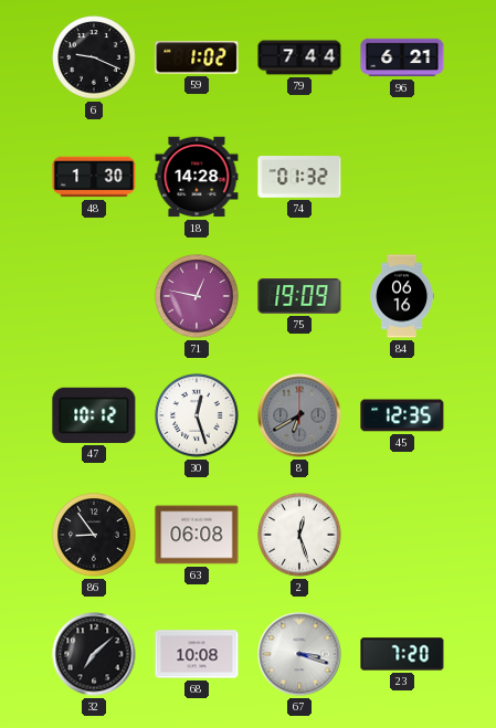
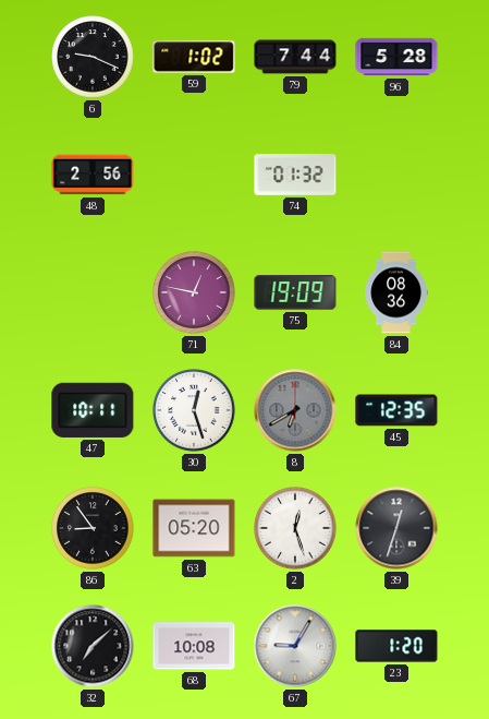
96: 6:21 -> 5:28
48: 1:30 -> 2:56
18: 14:28 -> none
84: 06:16 -> 08:36
47: 10:12 -> 10:11
63: 06:08 -> 05:20
39: none -> 12:33
67: 3:18 -> 9:05
23: 7:20 -> 1:20
